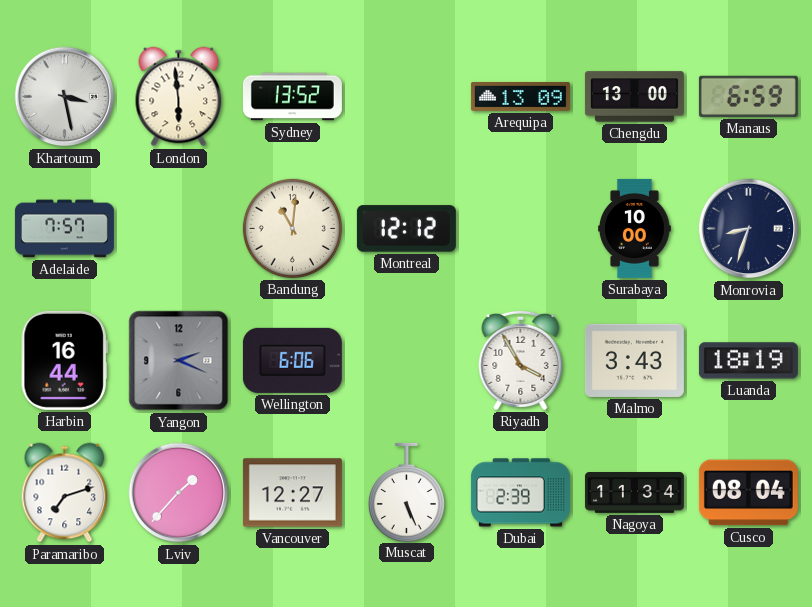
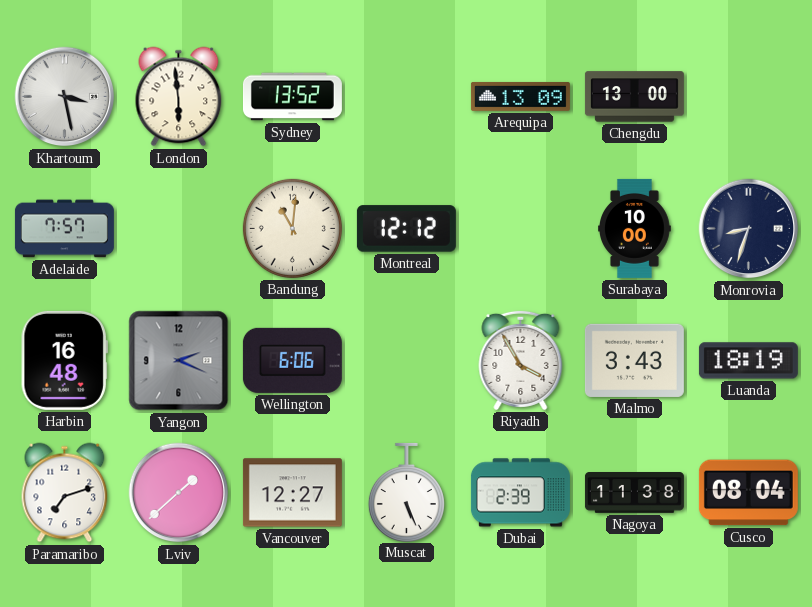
Manaus: 6:59 -> none
Harbin: 16:44 -> 16:48
Lviv: 1:37 -> 1:38
Nagoya: 11:34 -> 11:38
